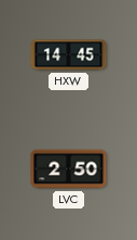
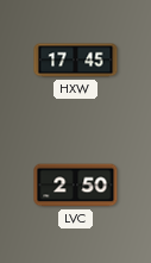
HXW: 14:45 -> 17:45
